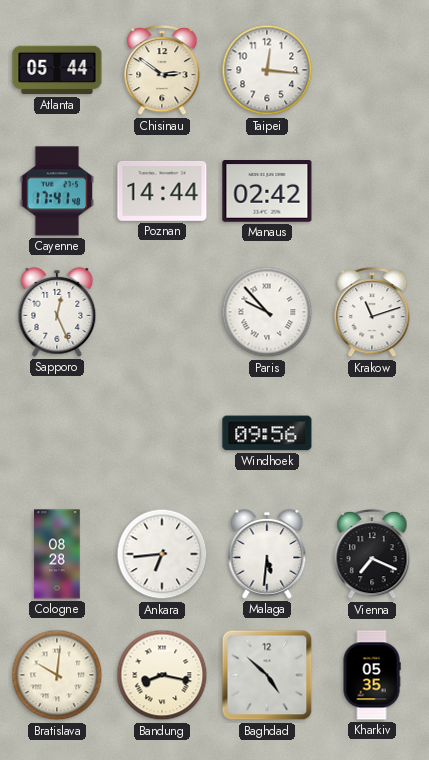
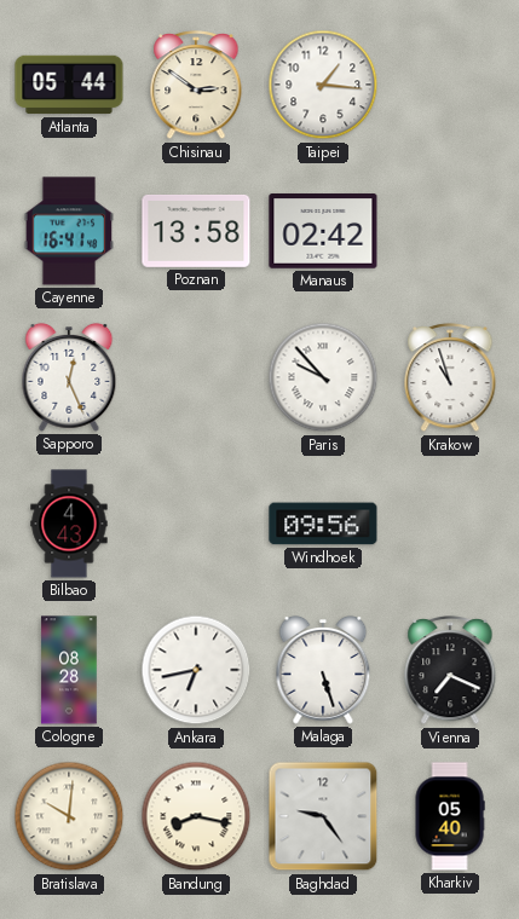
Taipei: 12:16 -> 1:16
Cayenne: 17:41 -> 16:41
Poznan: 14:44 -> 13:58
Krakow: 11:12 -> 10:57
Bilbao: none -> 4:43
Ankara: 6:44 -> 6:43
Malaga: 5:31 -> 5:27
Baghdad: 4:52 -> 9:24
Kharkiv: 05:35 -> 05:40
